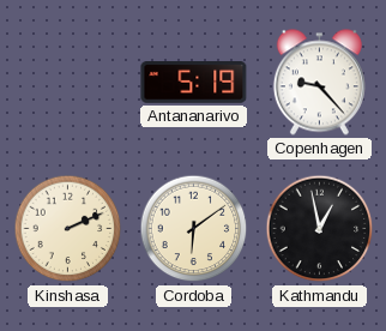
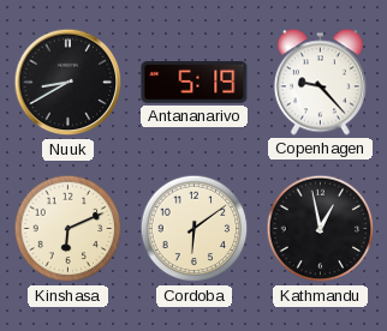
Nuuk: none -> 8:40
Kinshasa: 2:11 -> 6:11
